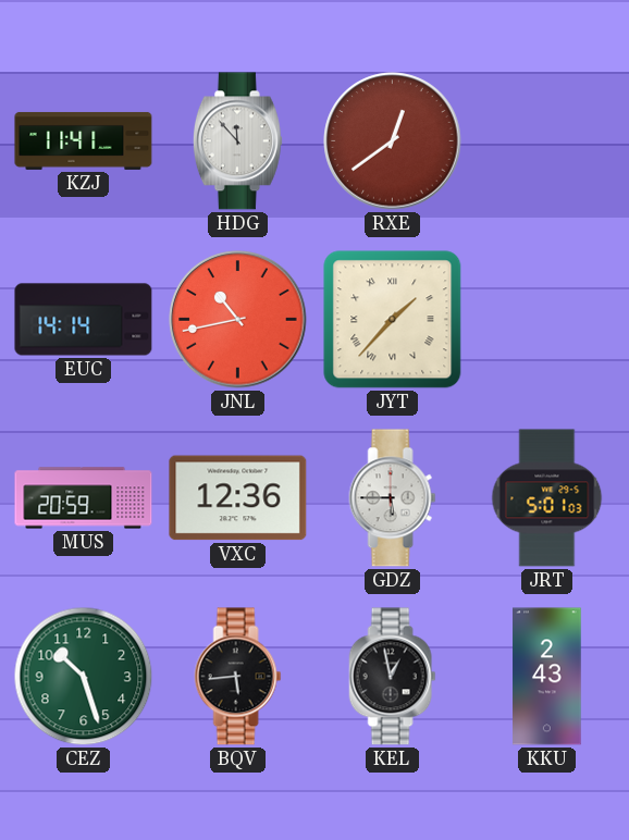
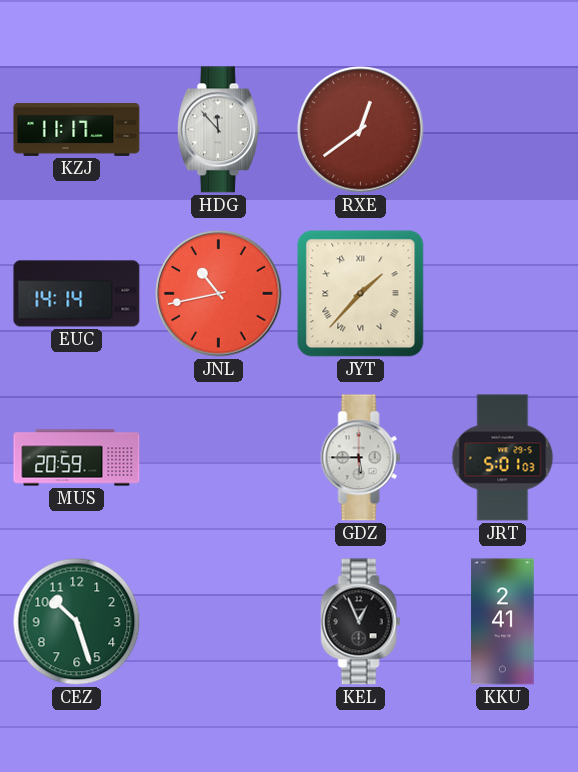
KZJ: 11:41 -> 11:17
VXC: 12:36 -> none
BQV: 5:44 -> none
KEL: 12:58 -> 12:56
KKU: 2:43 -> 2:41
